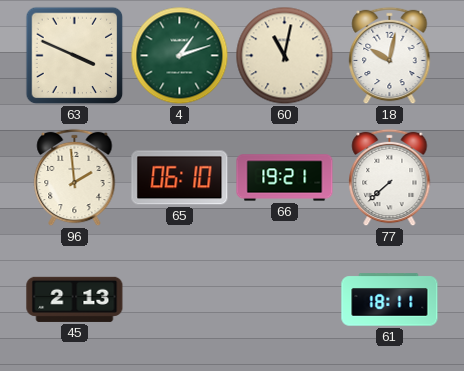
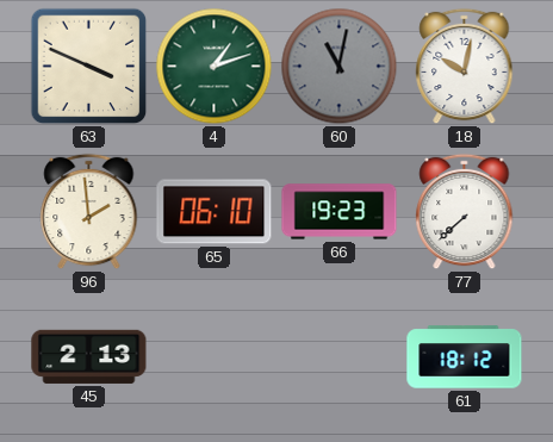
60 dial: cream -> grey
66: 19:21 -> 19:23
61: 18:11 -> 18:12
